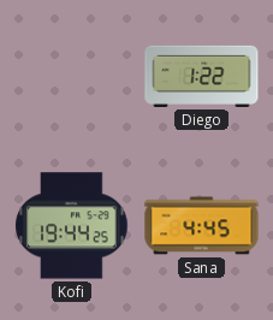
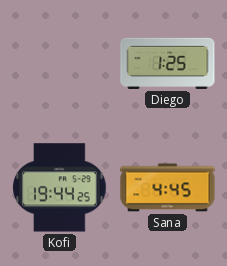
Diego: 1:22 -> 1:25
